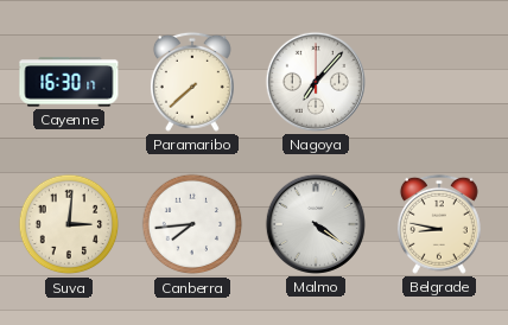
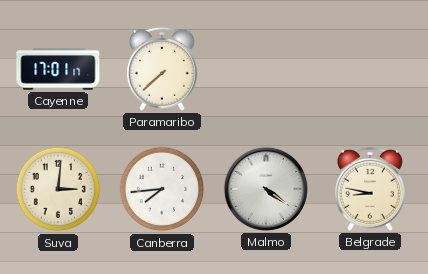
Cayenne: 16:30 -> 17:01
Nagoya: 7:07 -> none
